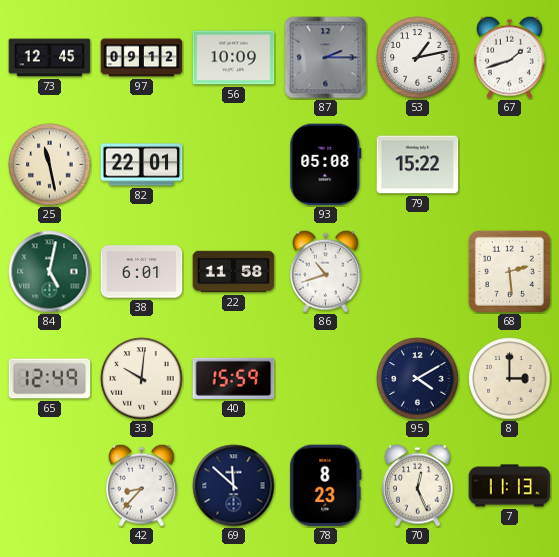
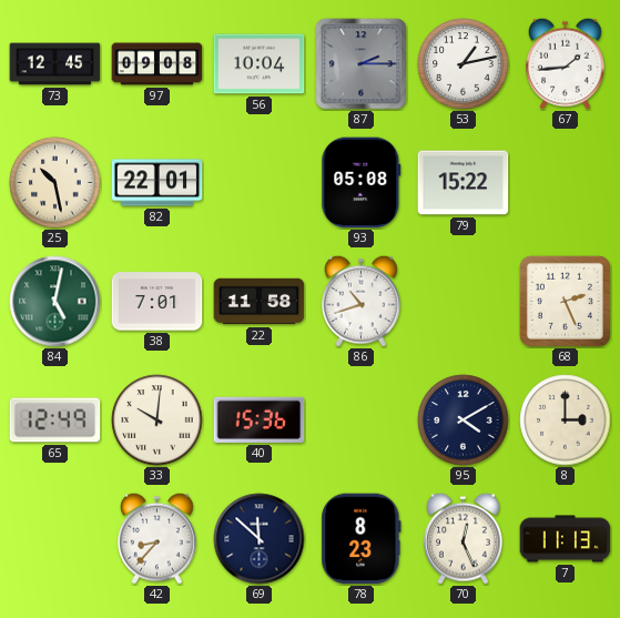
97: 09:12 -> 09:08
56: 10:09 -> 10:04
67: 1:42 -> 1:44
25: 11:28 -> 10:28
38: 6:01 -> 7:01
68: 2:29 -> 2:26
40: 15:59 -> 15:36
